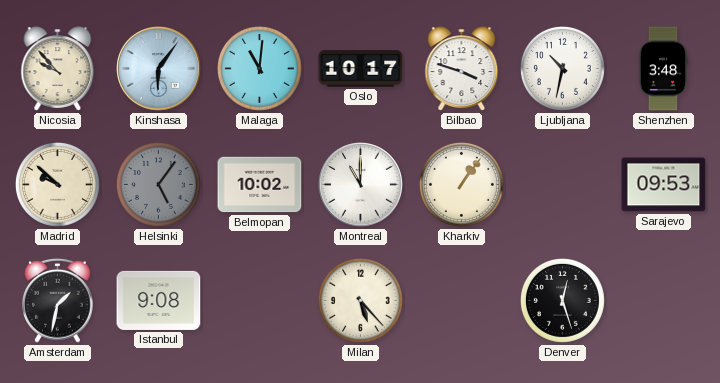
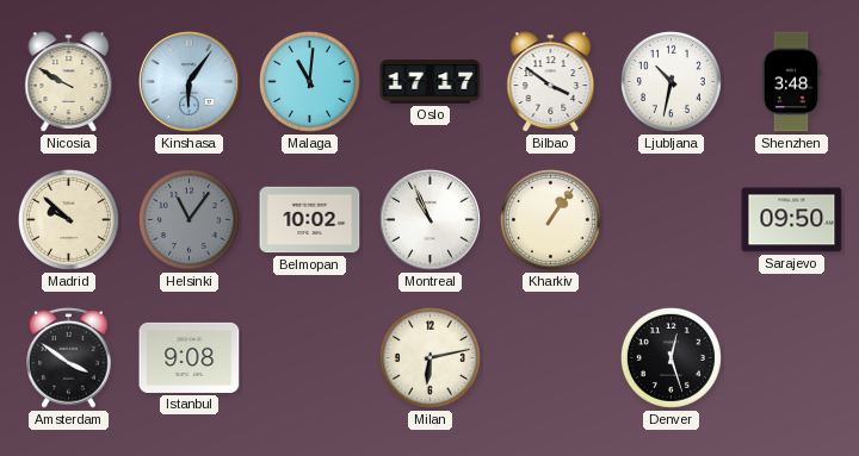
Nicosia: 9:53 -> 9:50
Oslo: 10:17 -> 17:17
Bilbao: 3:48 -> 3:51
Helsinki: 5:06 -> 11:06
Montreal: 11:00 -> 10:56
Sarajevo: 09:53 -> 09:50
Amsterdam: 1:32 -> 3:51
Milan: 5:23 -> 6:13
